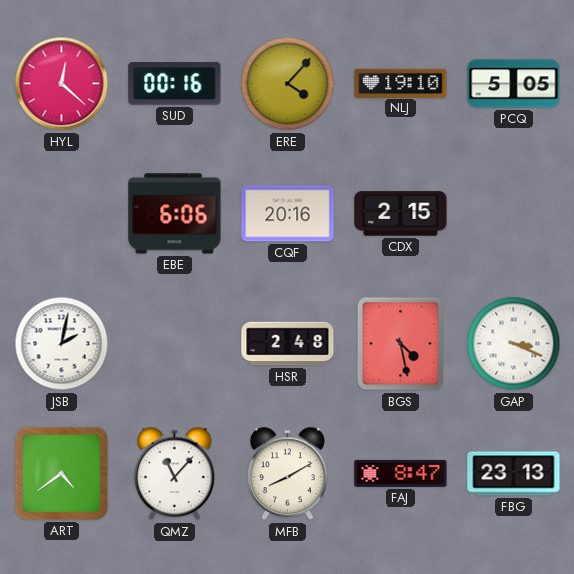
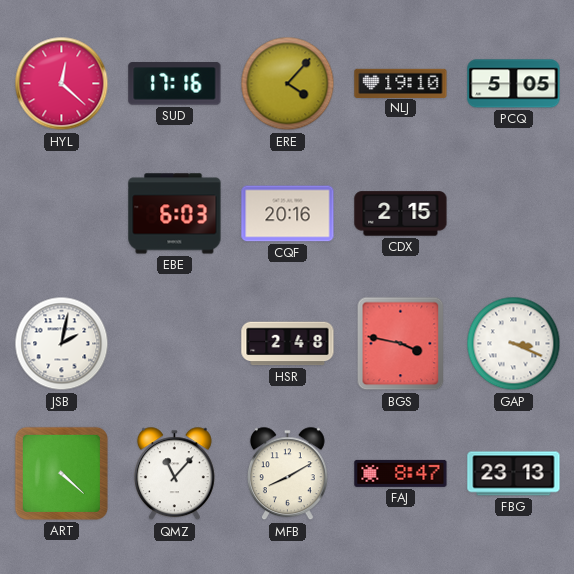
SUD: 00:16 -> 17:16
EBE: 6:06 -> 6:03
BGS: 4:28 -> 3:47
ART: 4:39 -> 4:22
